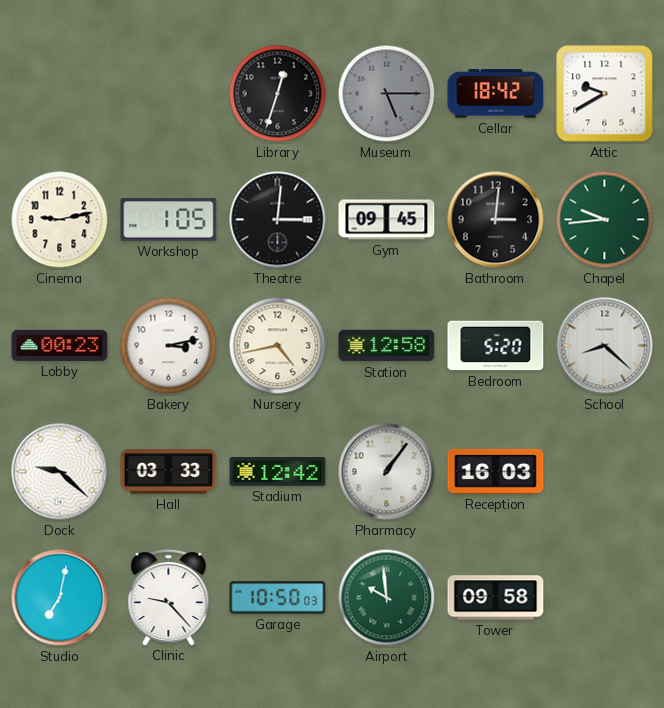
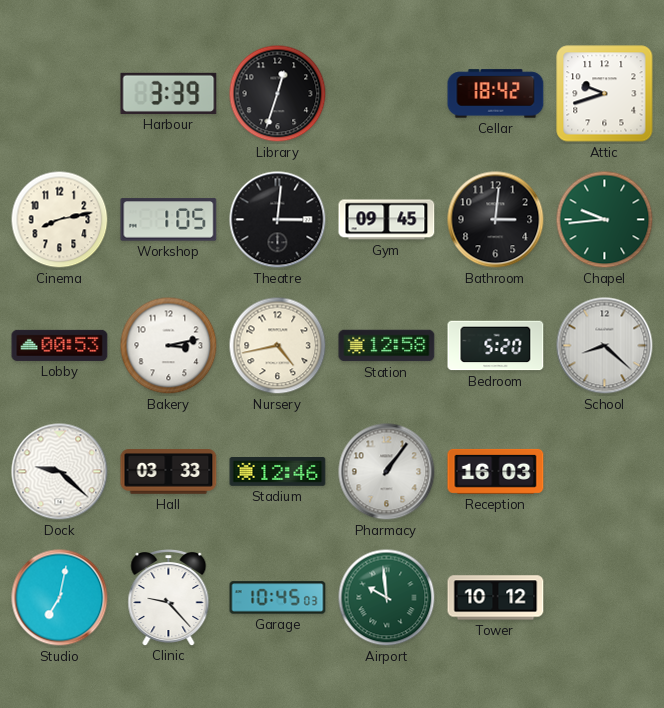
Harbour: none -> 3:39
Museum: 5:15 -> none
Attic: 9:40 -> 9:42
Cinema: 9:13 -> 8:13
Lobby: 00:23 -> 00:53
Stadium: 12:42 -> 12:46
Garage: 10:50 -> 10:45
Tower: 09:58 -> 10:12
